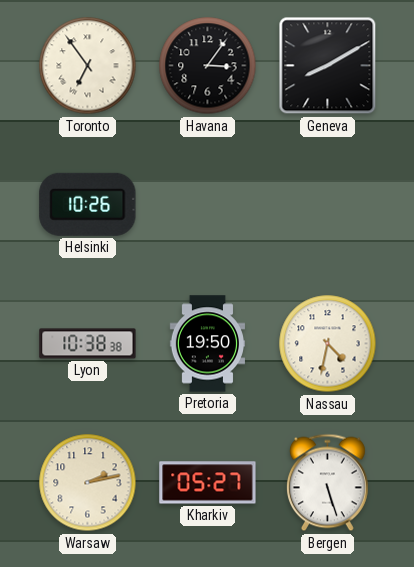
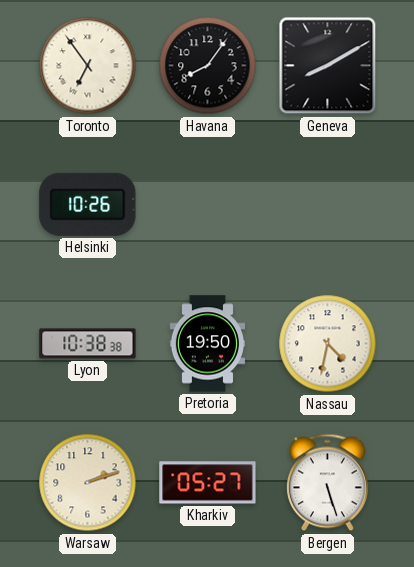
Havana: 3:06 -> 8:06
Warsaw: 2:13 -> 2:12
